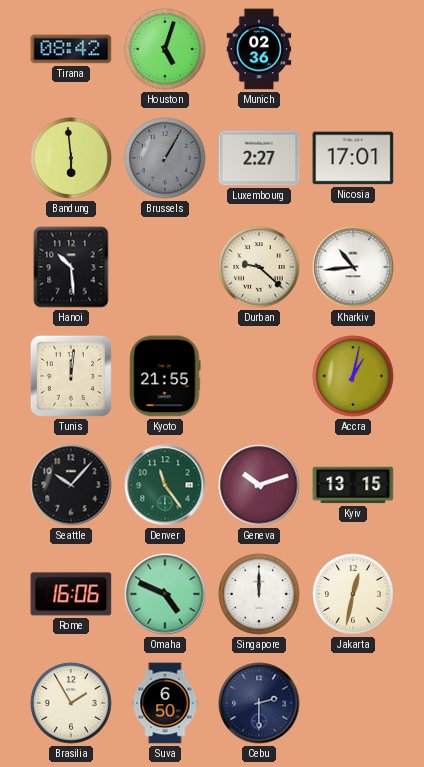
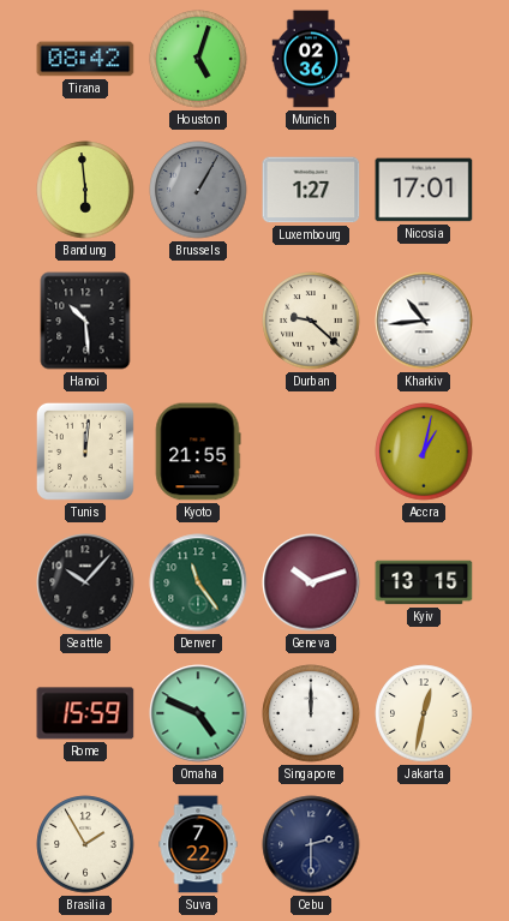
Luxembourg: 2:27 -> 1:27
Rome: 16:06 -> 15:59
Suva: 6:50 -> 7:22
